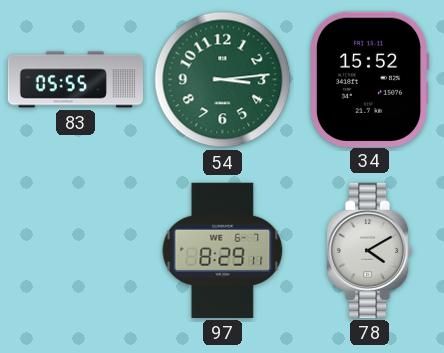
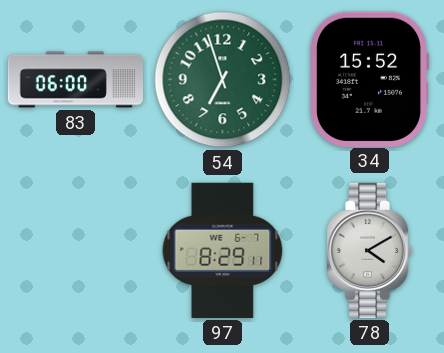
83: 05:55 -> 06:00
54: 3:14 -> 6:57
